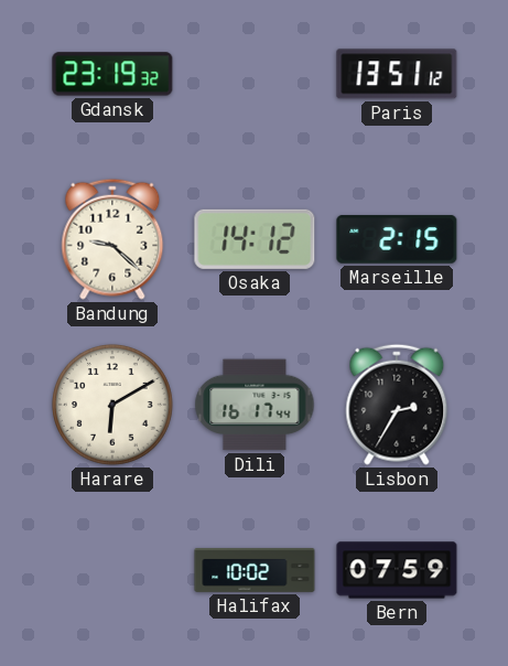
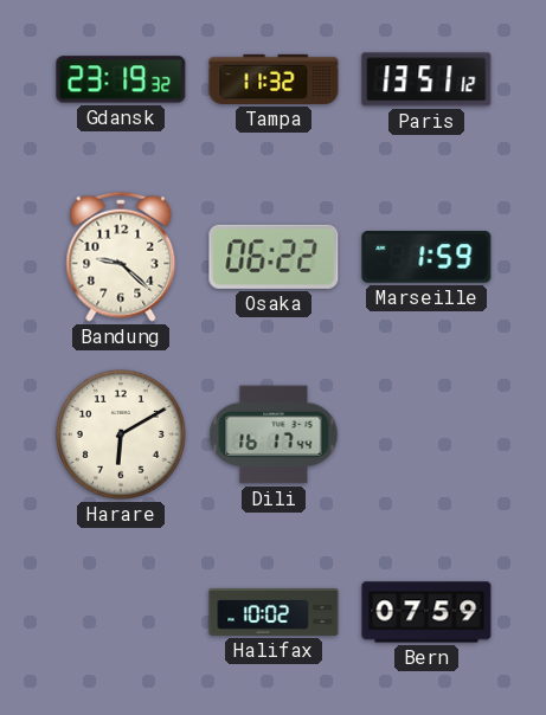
Tampa: none -> 11:32
Osaka: 14:12 -> 06:22
Marseille: 2:15 -> 1:59
Lisbon: 2:35 -> none
